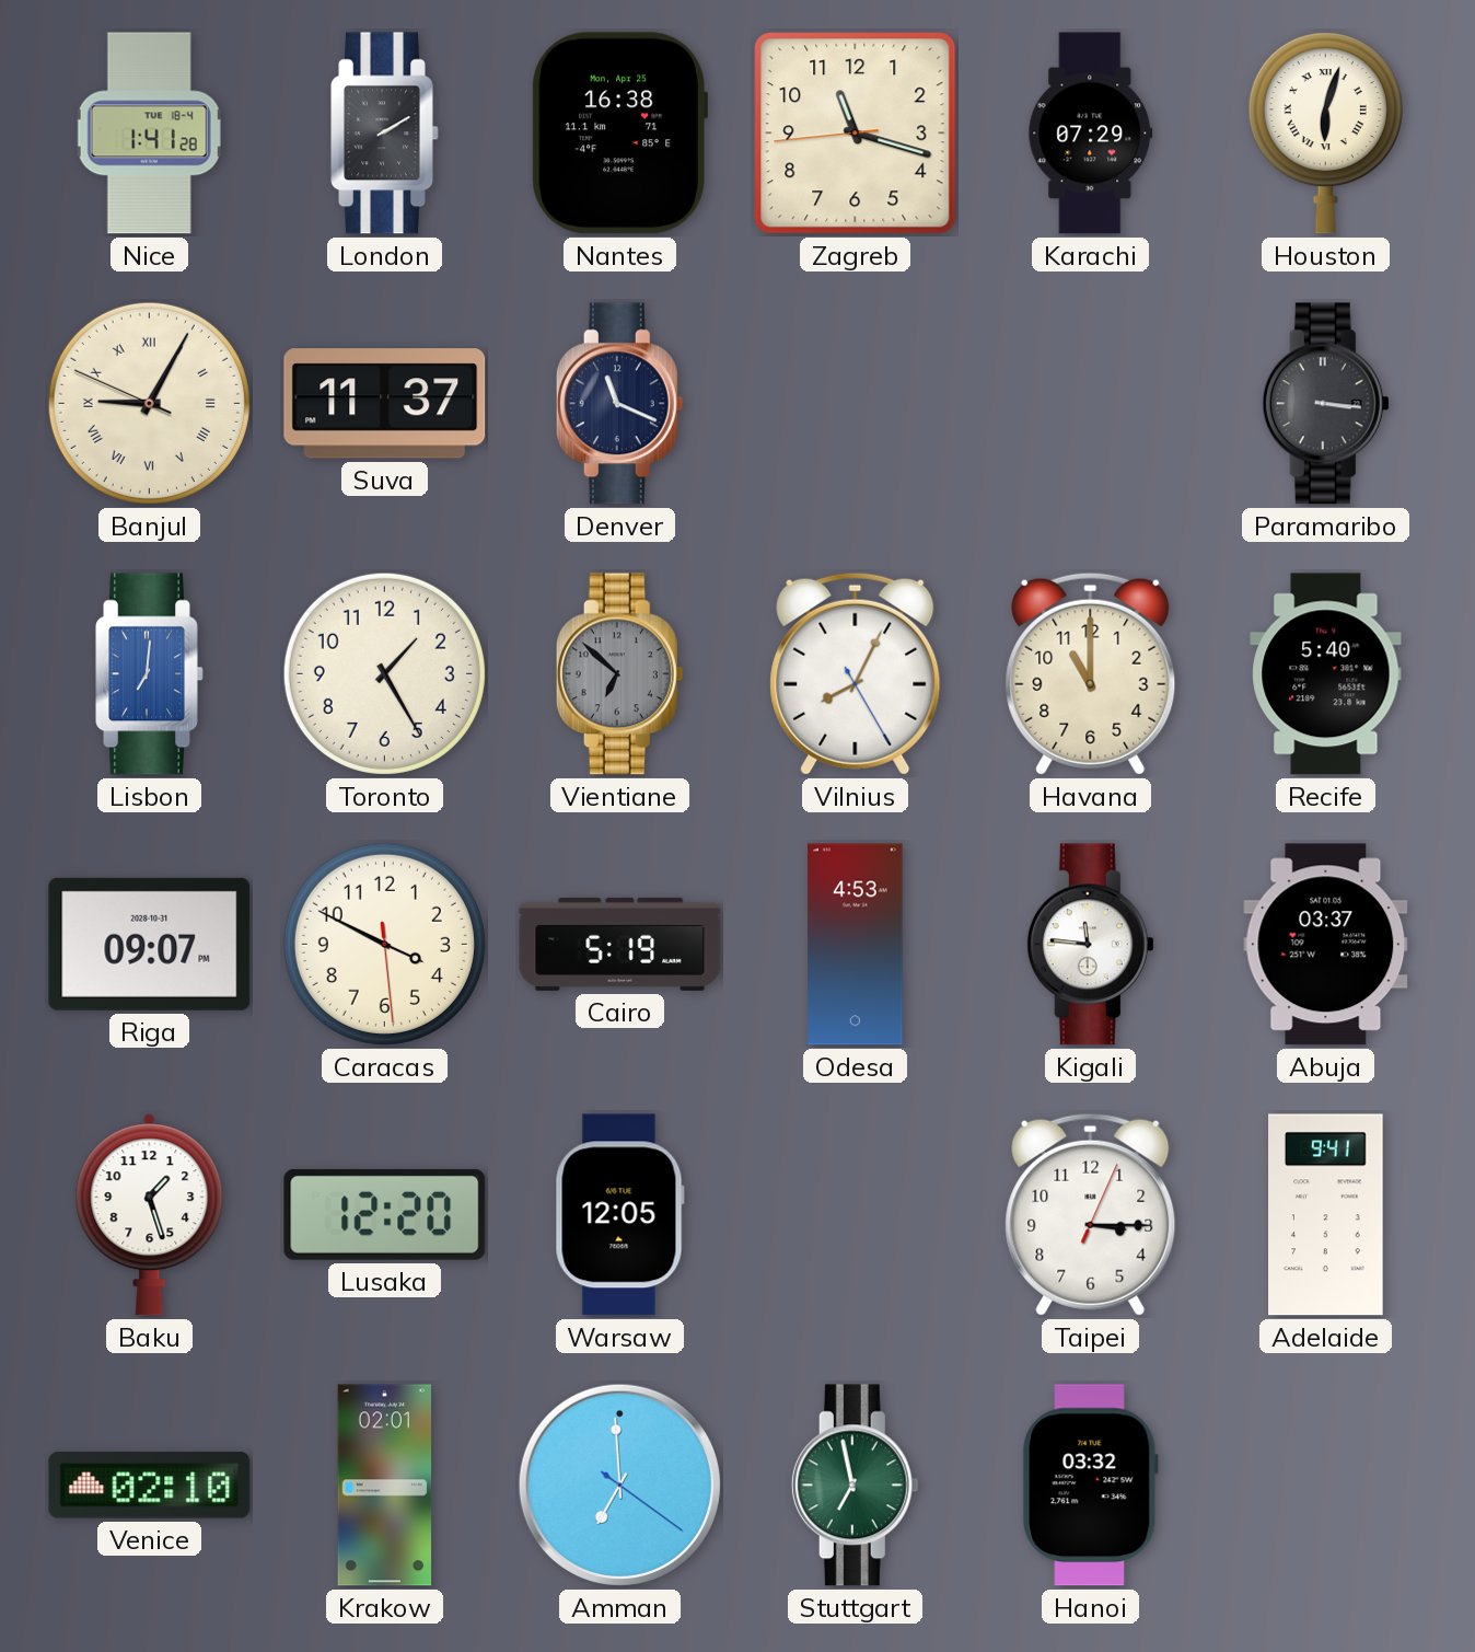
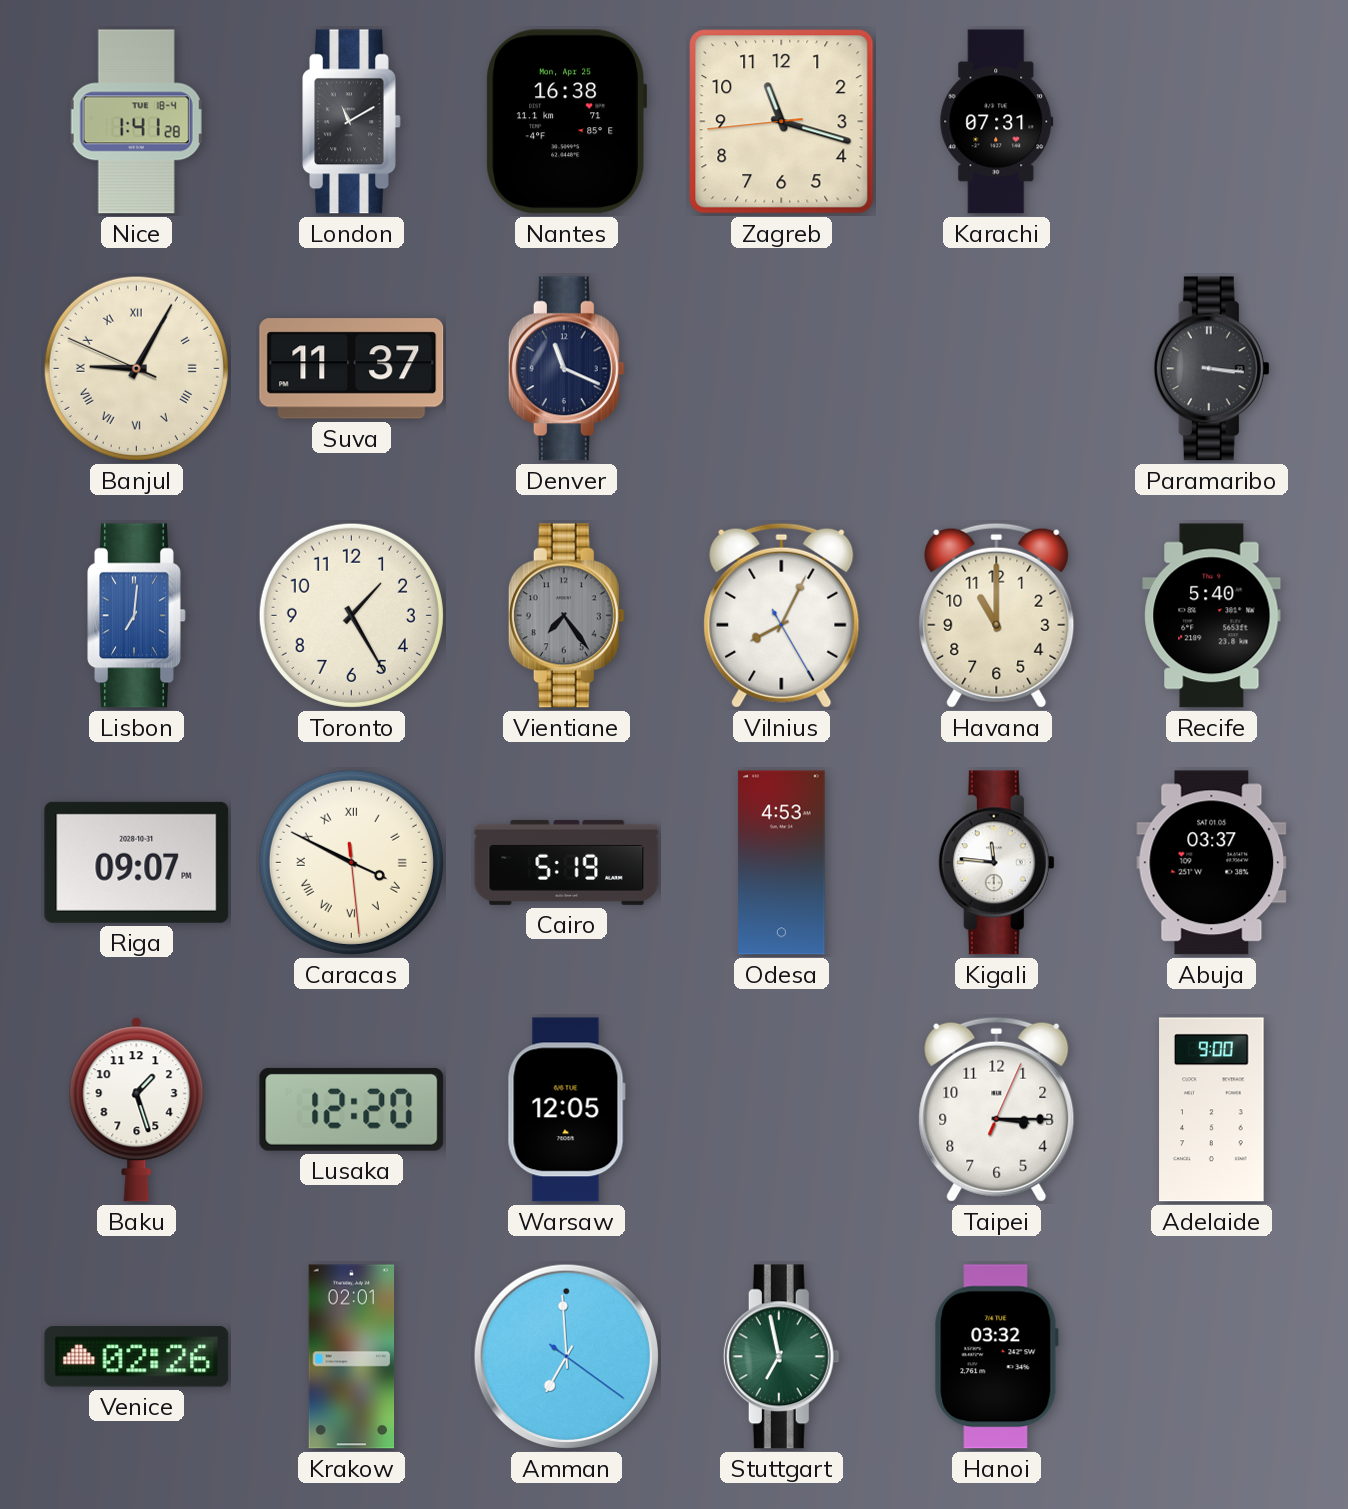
London: 2:10 -> 11:10
Karachi: 07:29 -> 07:31
Houston: 6:03 -> none
Vientiane: 6:52 -> 7:24
Caracas numerals: Arabic -> Roman
Adelaide: 9:41 -> 9:00
Venice: 02:10 -> 02:26
